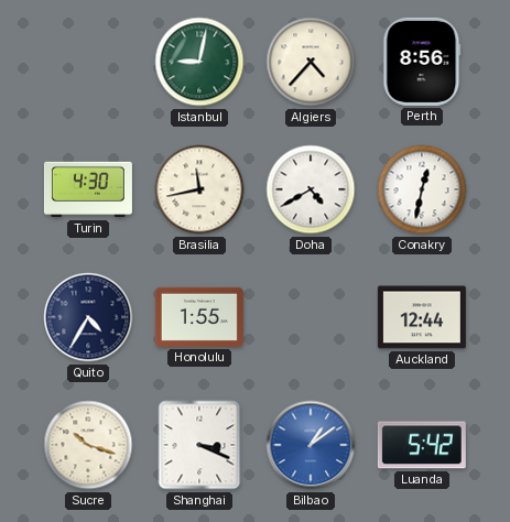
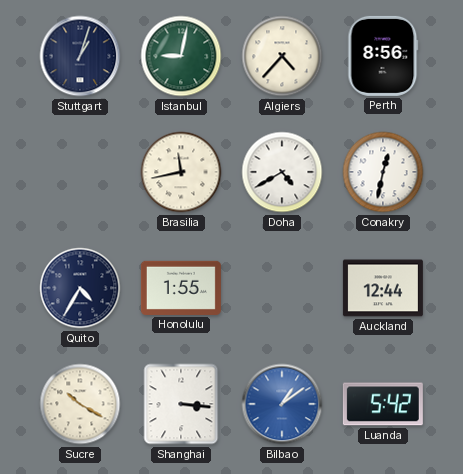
Stuttgart: none -> 1:03
Turin: 4:30 -> none
Sucre: 10:18 -> 10:20
Shanghai: 3:19 -> 3:16
